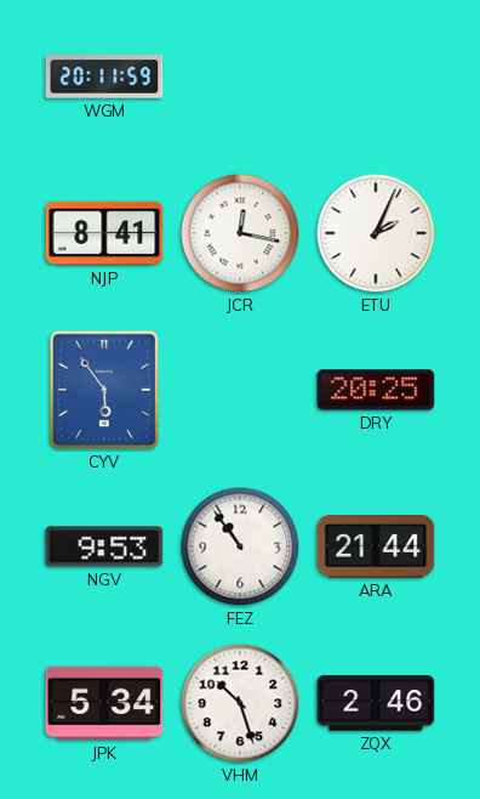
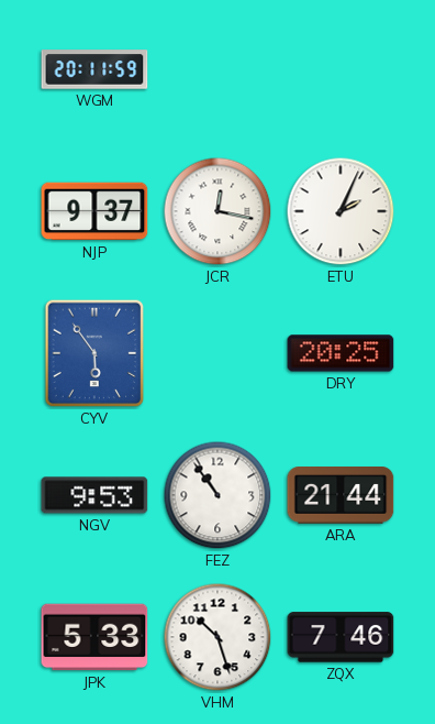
NJP: 8:41 -> 9:37
JPK: 5:34 -> 5:33
ZQX: 2:46 -> 7:46
